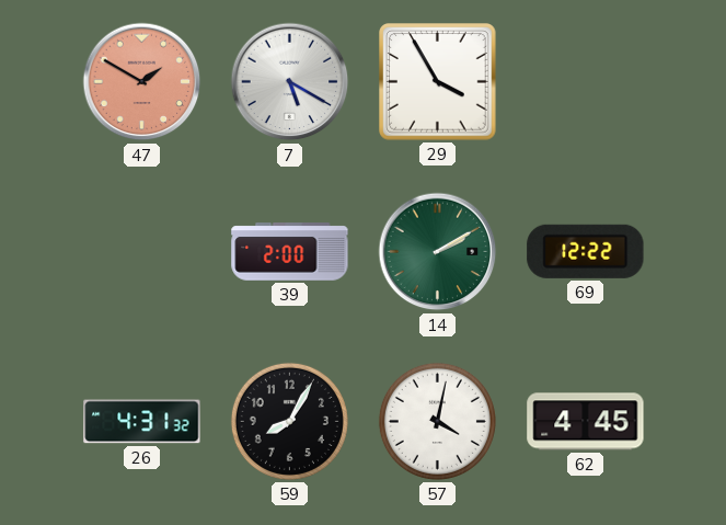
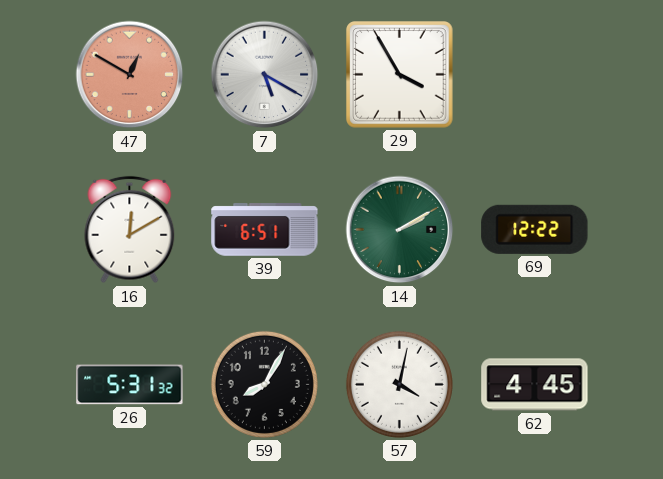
47: 1:50 -> 12:50
16: none -> 12:10
39: 2:00 -> 6:51
26: 4:31 -> 5:31
